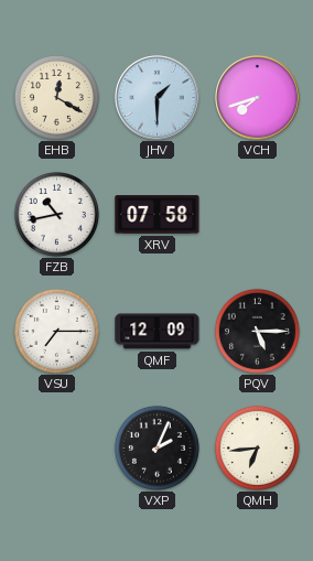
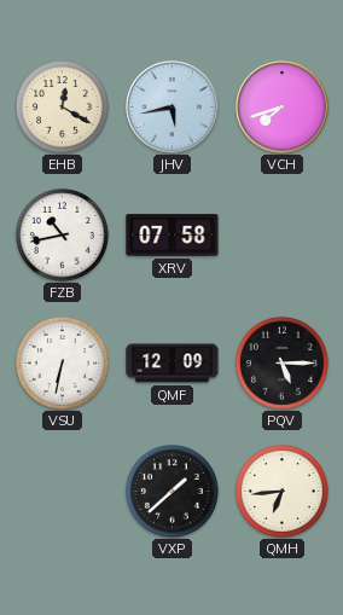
JHV: 1:30 -> 5:43
VSU: 7:15 -> 6:32
VXP: 2:04 -> 1:38
